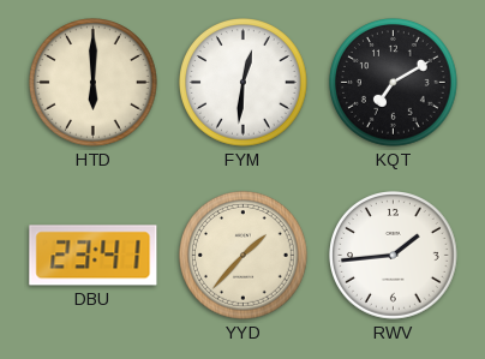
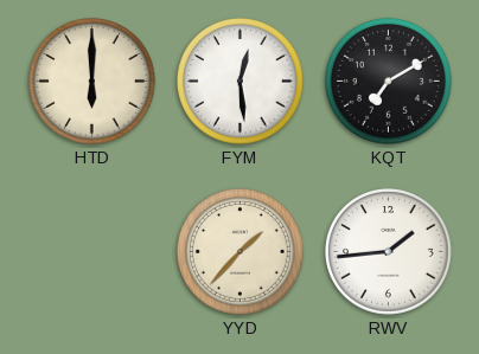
FYM: 12:31 -> 12:29
DBU: 23:41 -> none
